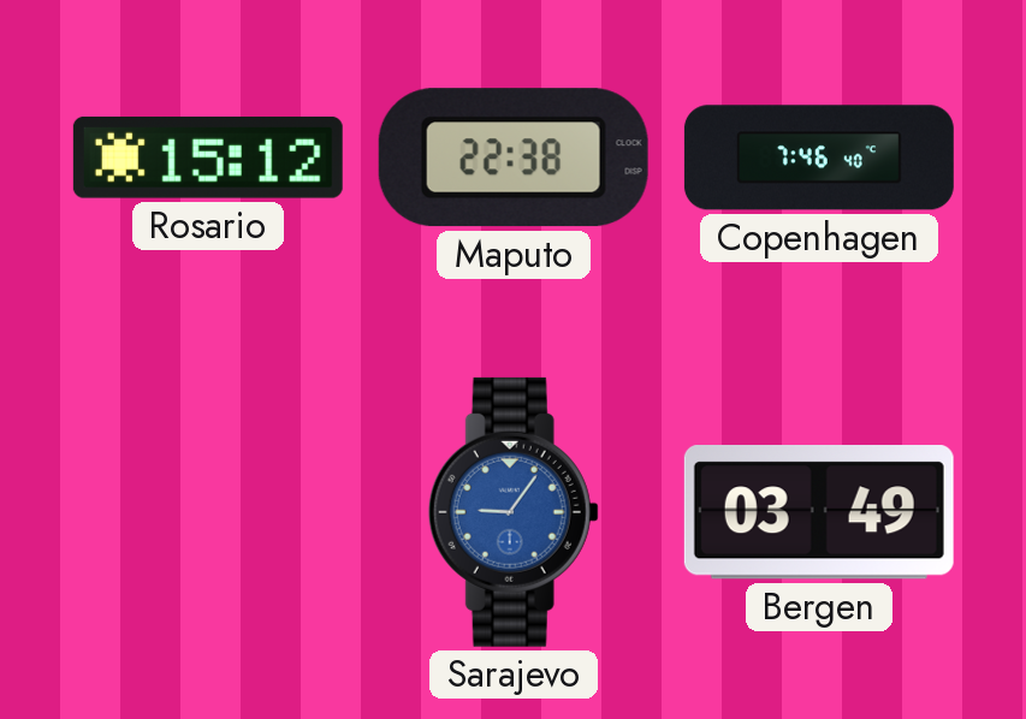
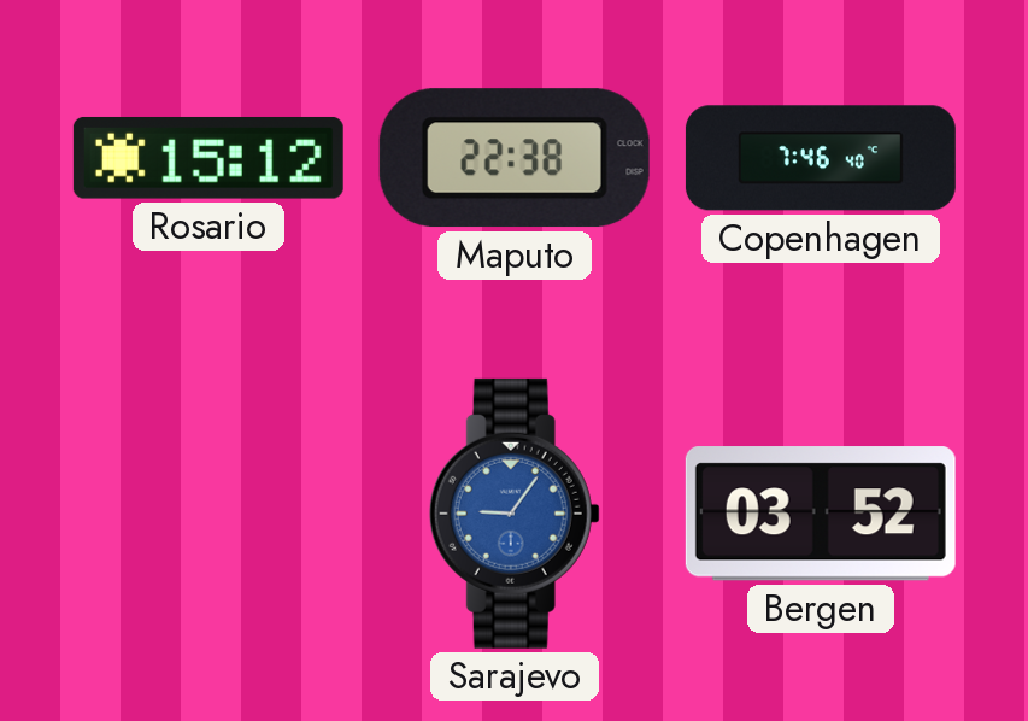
Bergen: 03:49 -> 03:52
